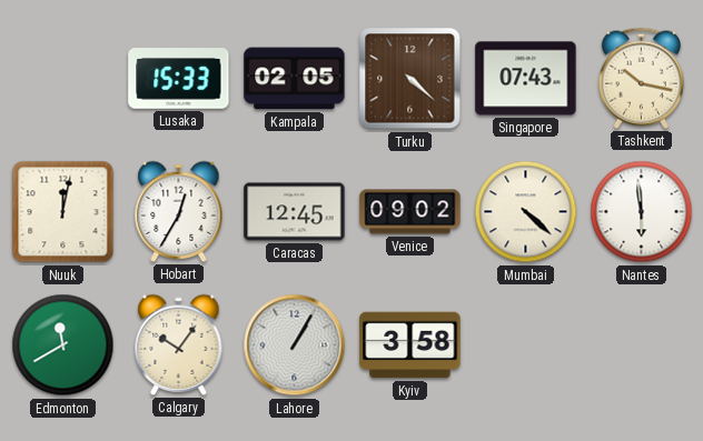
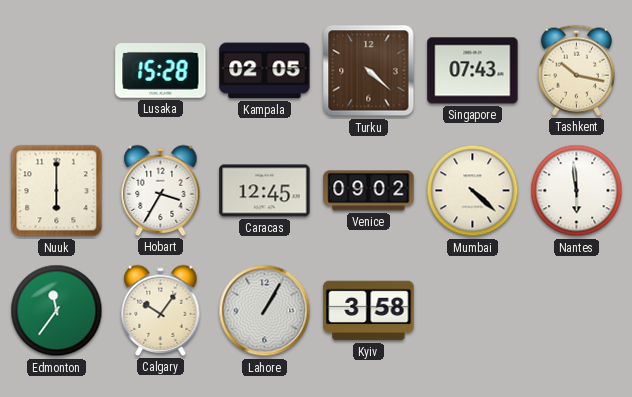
Lusaka: 15:33 -> 15:28
Nuuk: 12:02 -> 6:00
Hobart: 12:35 -> 3:35
Edmonton: 11:40 -> 11:36
